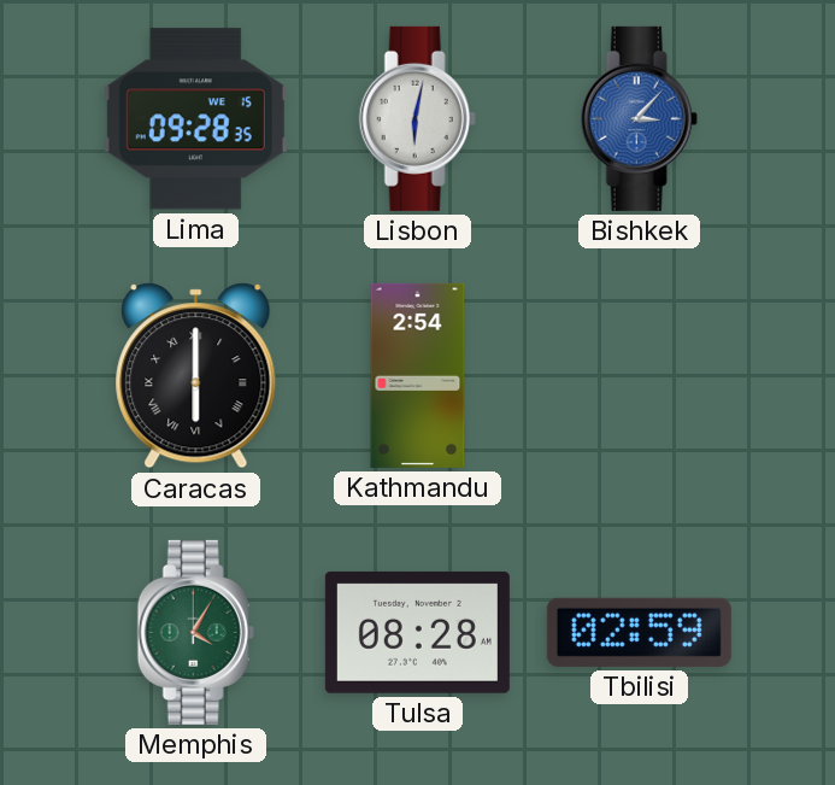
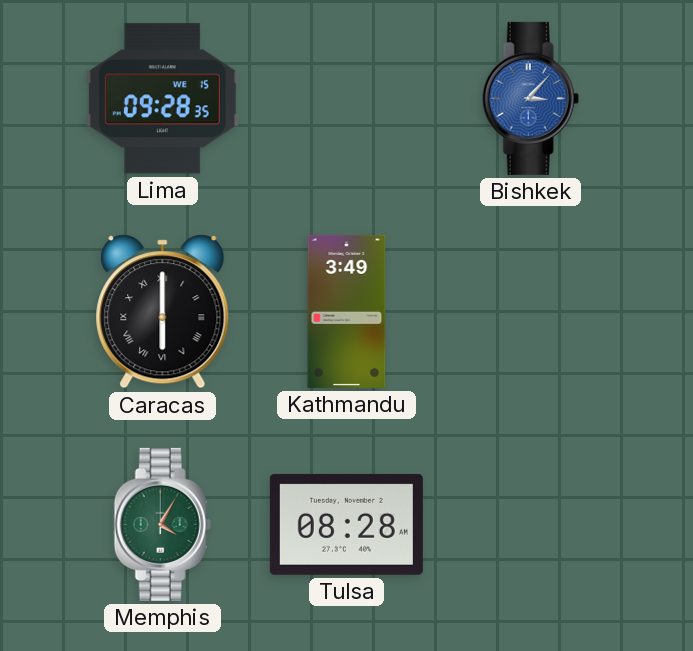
Lisbon: 6:02 -> none
Kathmandu: 2:54 -> 3:49
Tbilisi: 02:59 -> none
